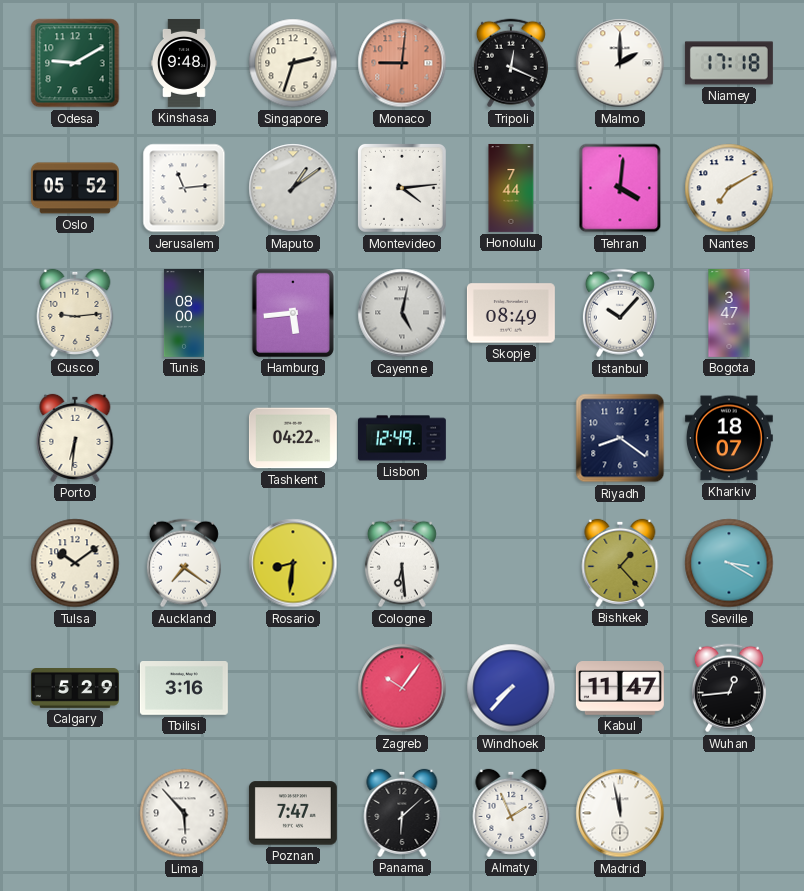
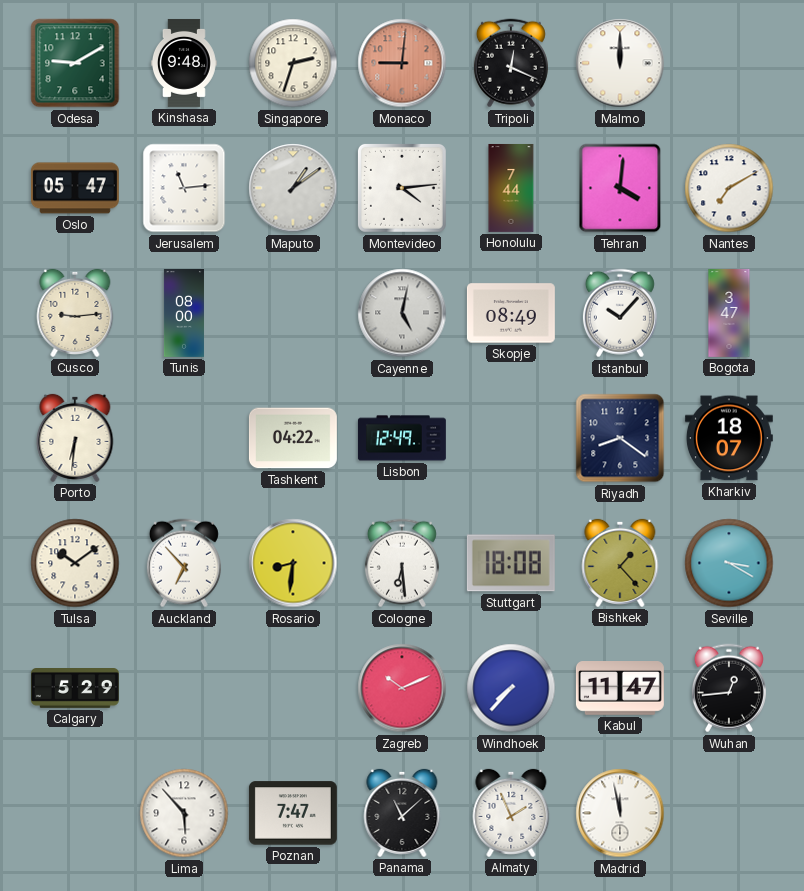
Malmo: 2:00 -> 12:00
Niamey: 17:18 -> none
Oslo: 05:52 -> 05:47
Hamburg: 5:44 -> none
Auckland: 7:21 -> 6:53
Stuttgart: none -> 18:08
Tbilisi: 3:16 -> none
Zagreb: 10:06 -> 10:11
Panama: 6:08 -> 11:08
